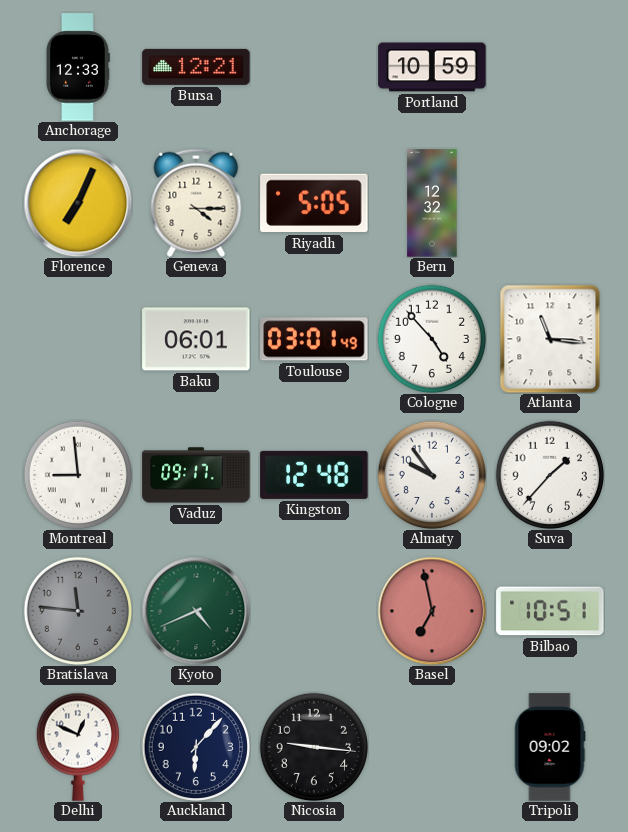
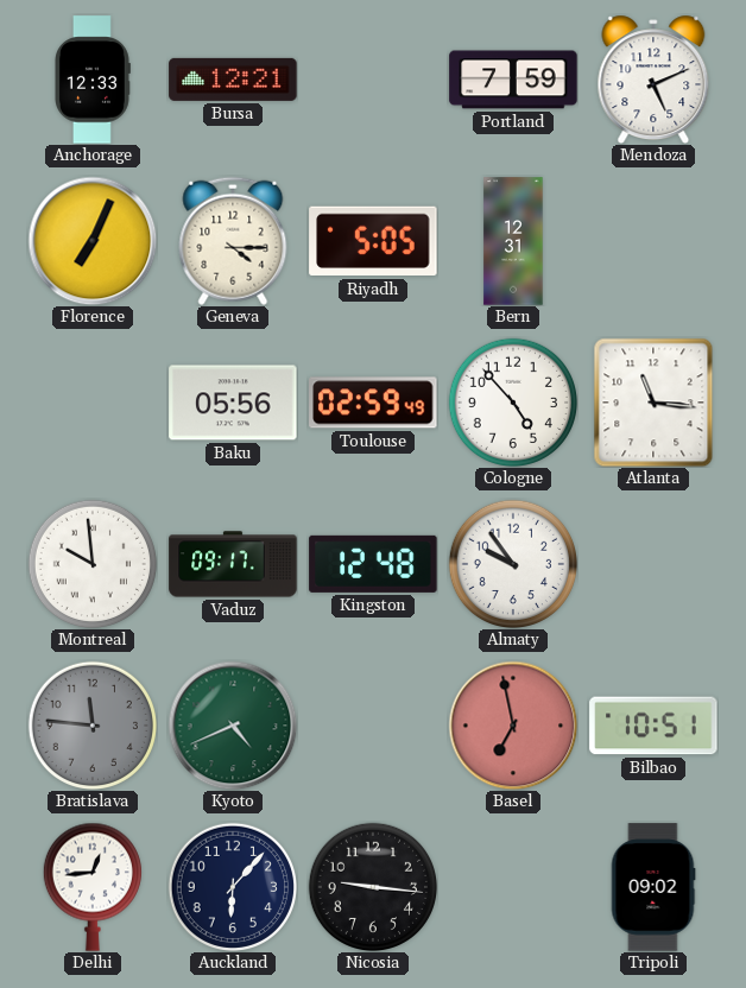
Portland: 10:59 -> 7:59
Mendoza: none -> 5:11
Bern: 12:32 -> 12:31
Baku: 06:01 -> 05:56
Toulouse: 03:01 -> 02:59
Montreal: 8:59 -> 9:59
Suva: 1:37 -> none
Delhi: 12:49 -> 12:44
